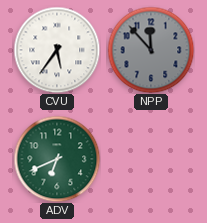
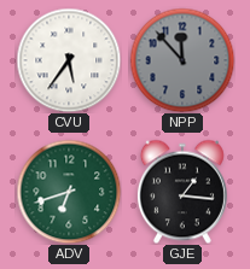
ADV: 6:41 -> 6:42
GJE: none -> 1:16
